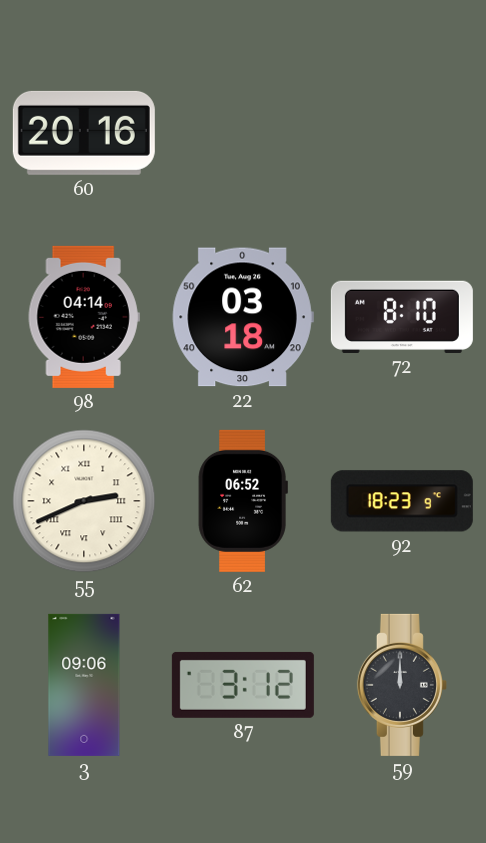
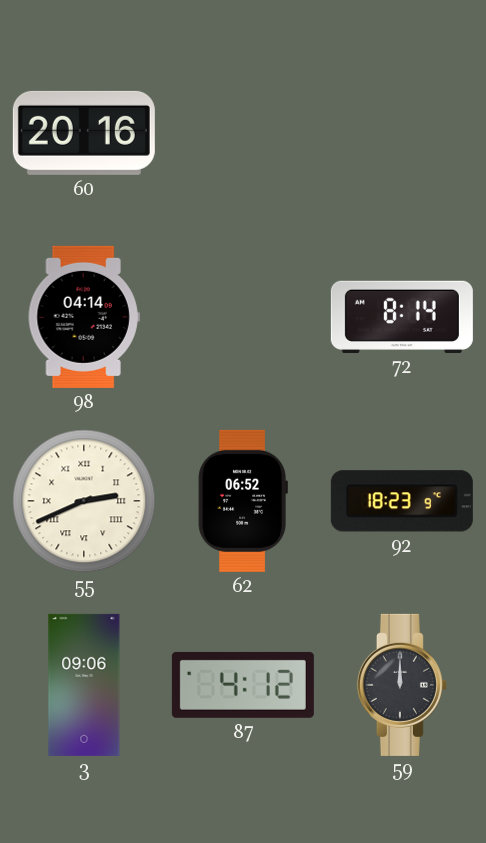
22: 03:18 -> none
72: 8:10 -> 8:14
87: 3:12 -> 4:12
